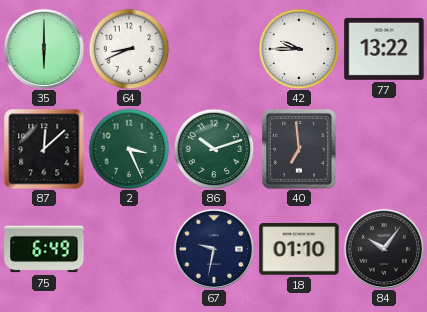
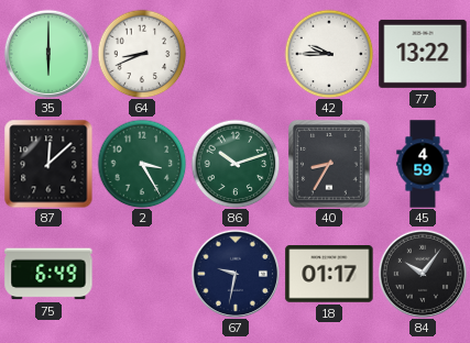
2: 3:26 -> 3:25
40: 6:59 -> 8:35
45: none -> 4:59
18: 01:10 -> 01:17
